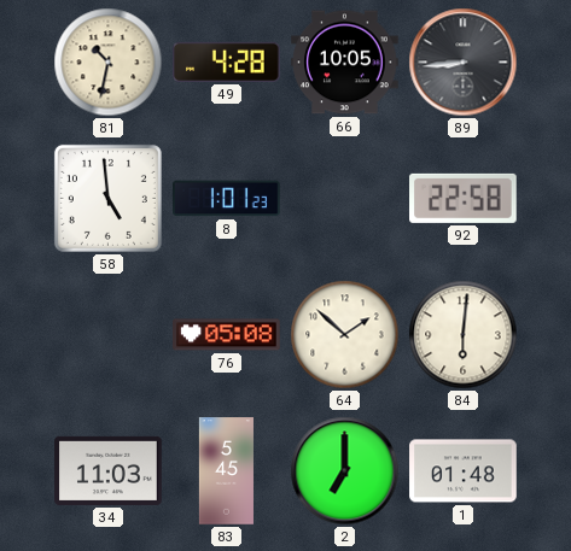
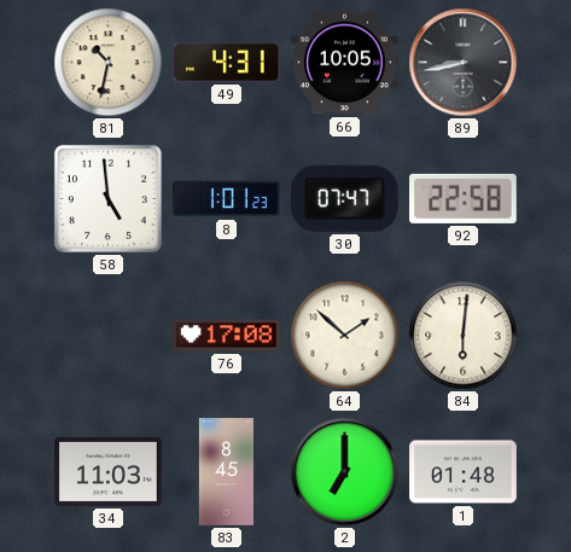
49: 4:28 -> 4:31
89: 8:44 -> 8:43
30: none -> 07:47
76: 05:08 -> 17:08
83: 5:45 -> 8:45
